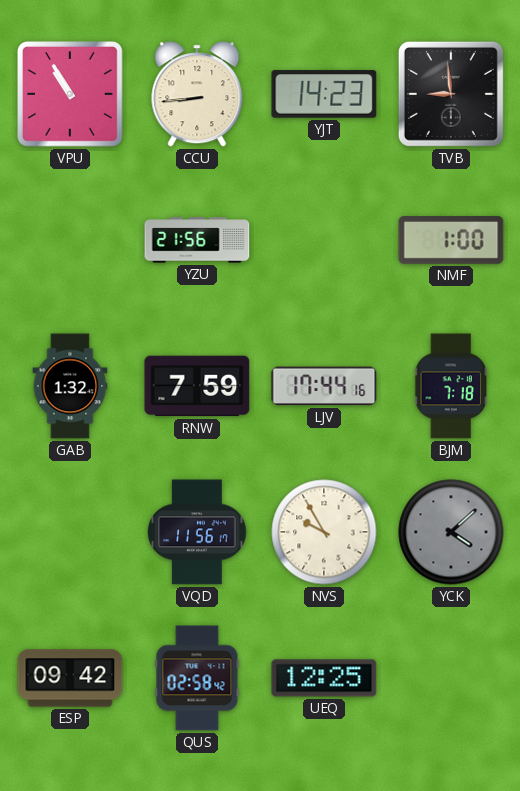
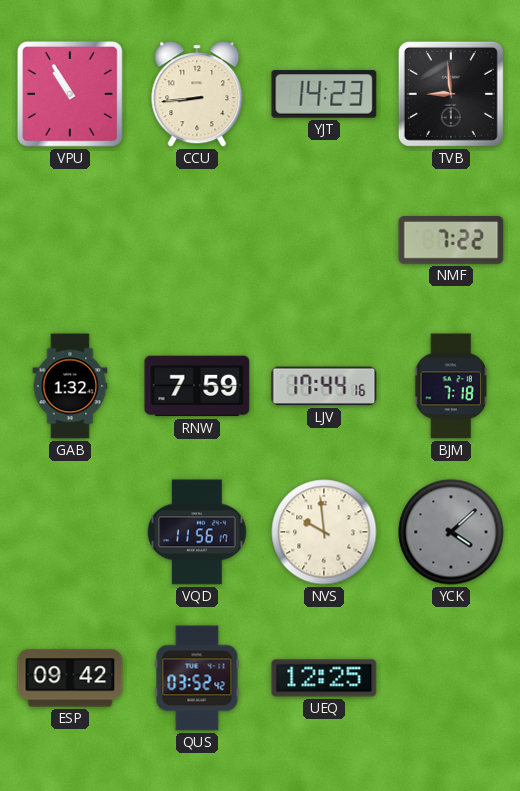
YZU: 21:56 -> none
NMF: 1:00 -> 7:22
NVS: 9:55 -> 9:59
QUS: 02:58 -> 03:52
